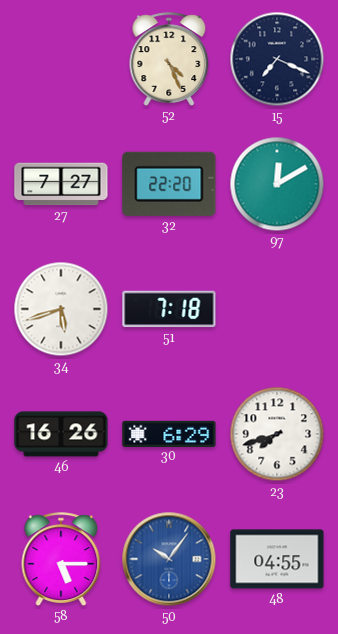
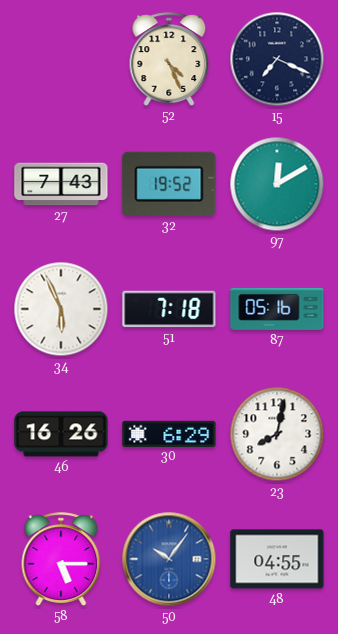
27: 7:27 -> 7:43
32: 22:20 -> 19:52
34: 5:42 -> 5:56
87: none -> 05:16
23: 7:42 -> 8:02
